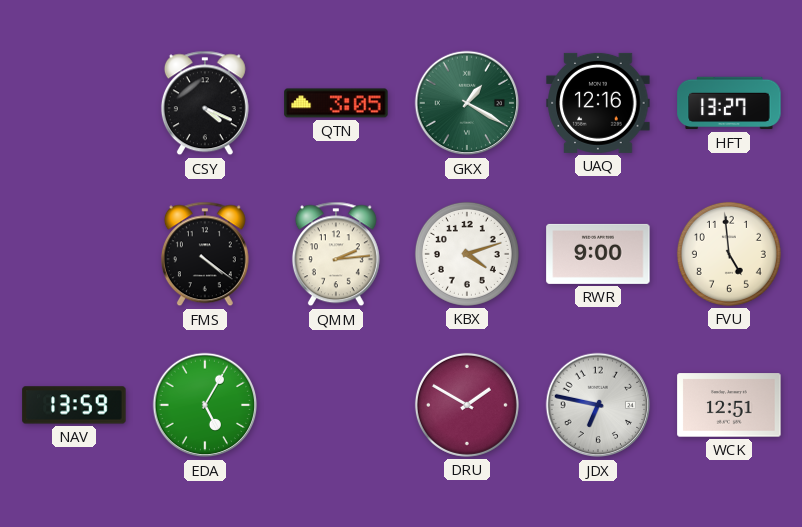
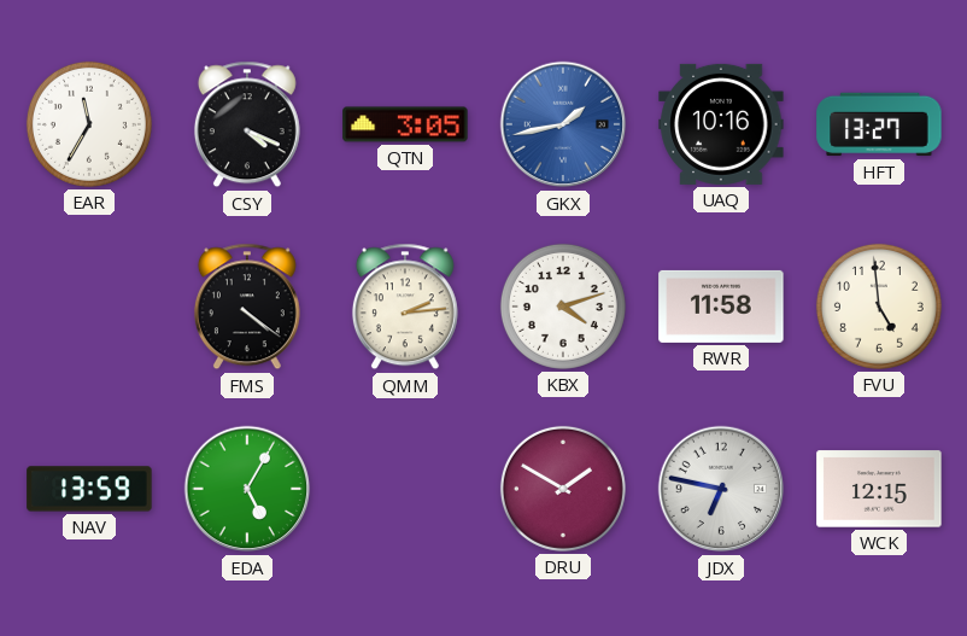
EAR: none -> 11:35
GKX: 1:20 -> 1:43
GKX dial: green -> blue
UAQ: 12:16 -> 10:16
RWR: 9:00 -> 11:58
WCK: 12:51 -> 12:15
